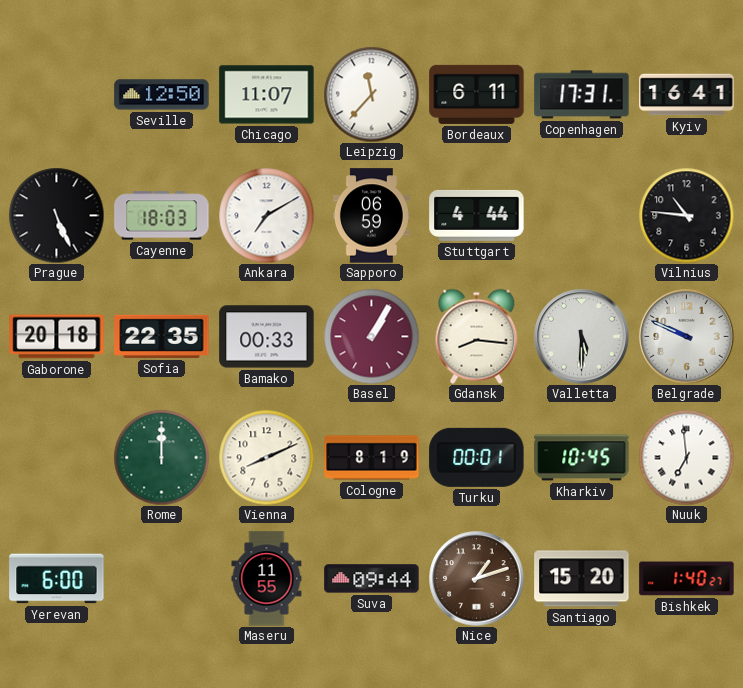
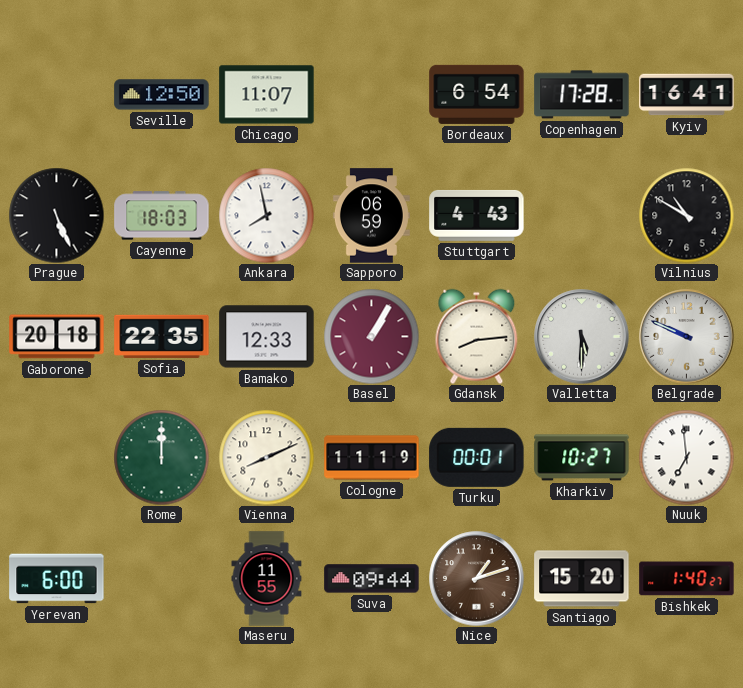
Leipzig: 11:37 -> none
Bordeaux: 6:11 -> 6:54
Copenhagen: 17:31 -> 17:28
Ankara: 7:10 -> 7:58
Stuttgart: 4:44 -> 4:43
Vilnius: 10:46 -> 10:50
Bamako: 00:33 -> 12:33
Gdansk: 8:16 -> 8:14
Cologne: 8:19 -> 11:19
Kharkiv: 10:45 -> 10:27
